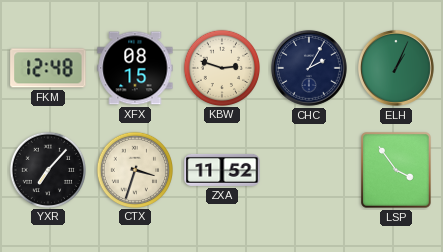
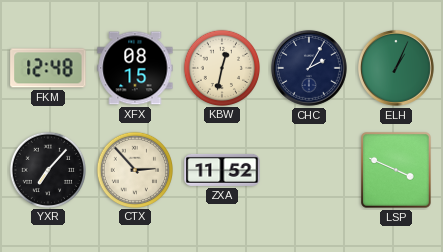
KBW: 2:48 -> 12:32
CTX: 3:33 -> 2:53
LSP: 3:54 -> 3:49
